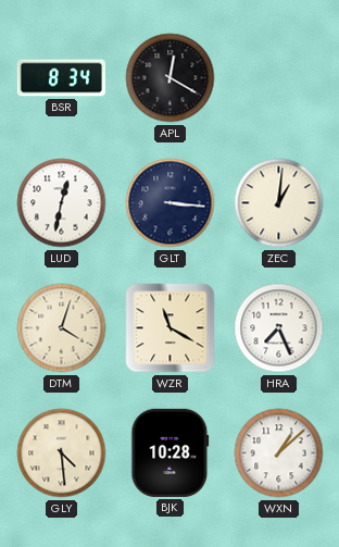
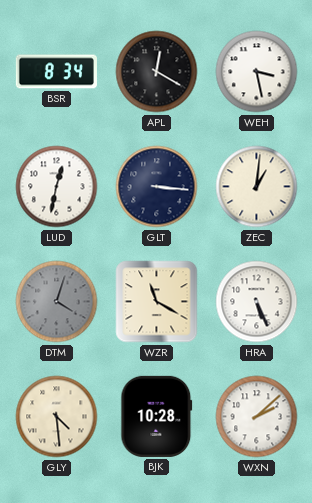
WEH: none -> 3:28
DTM dial: cream -> grey
HRA: 7:26 -> 5:26
WXN: 1:08 -> 2:08
